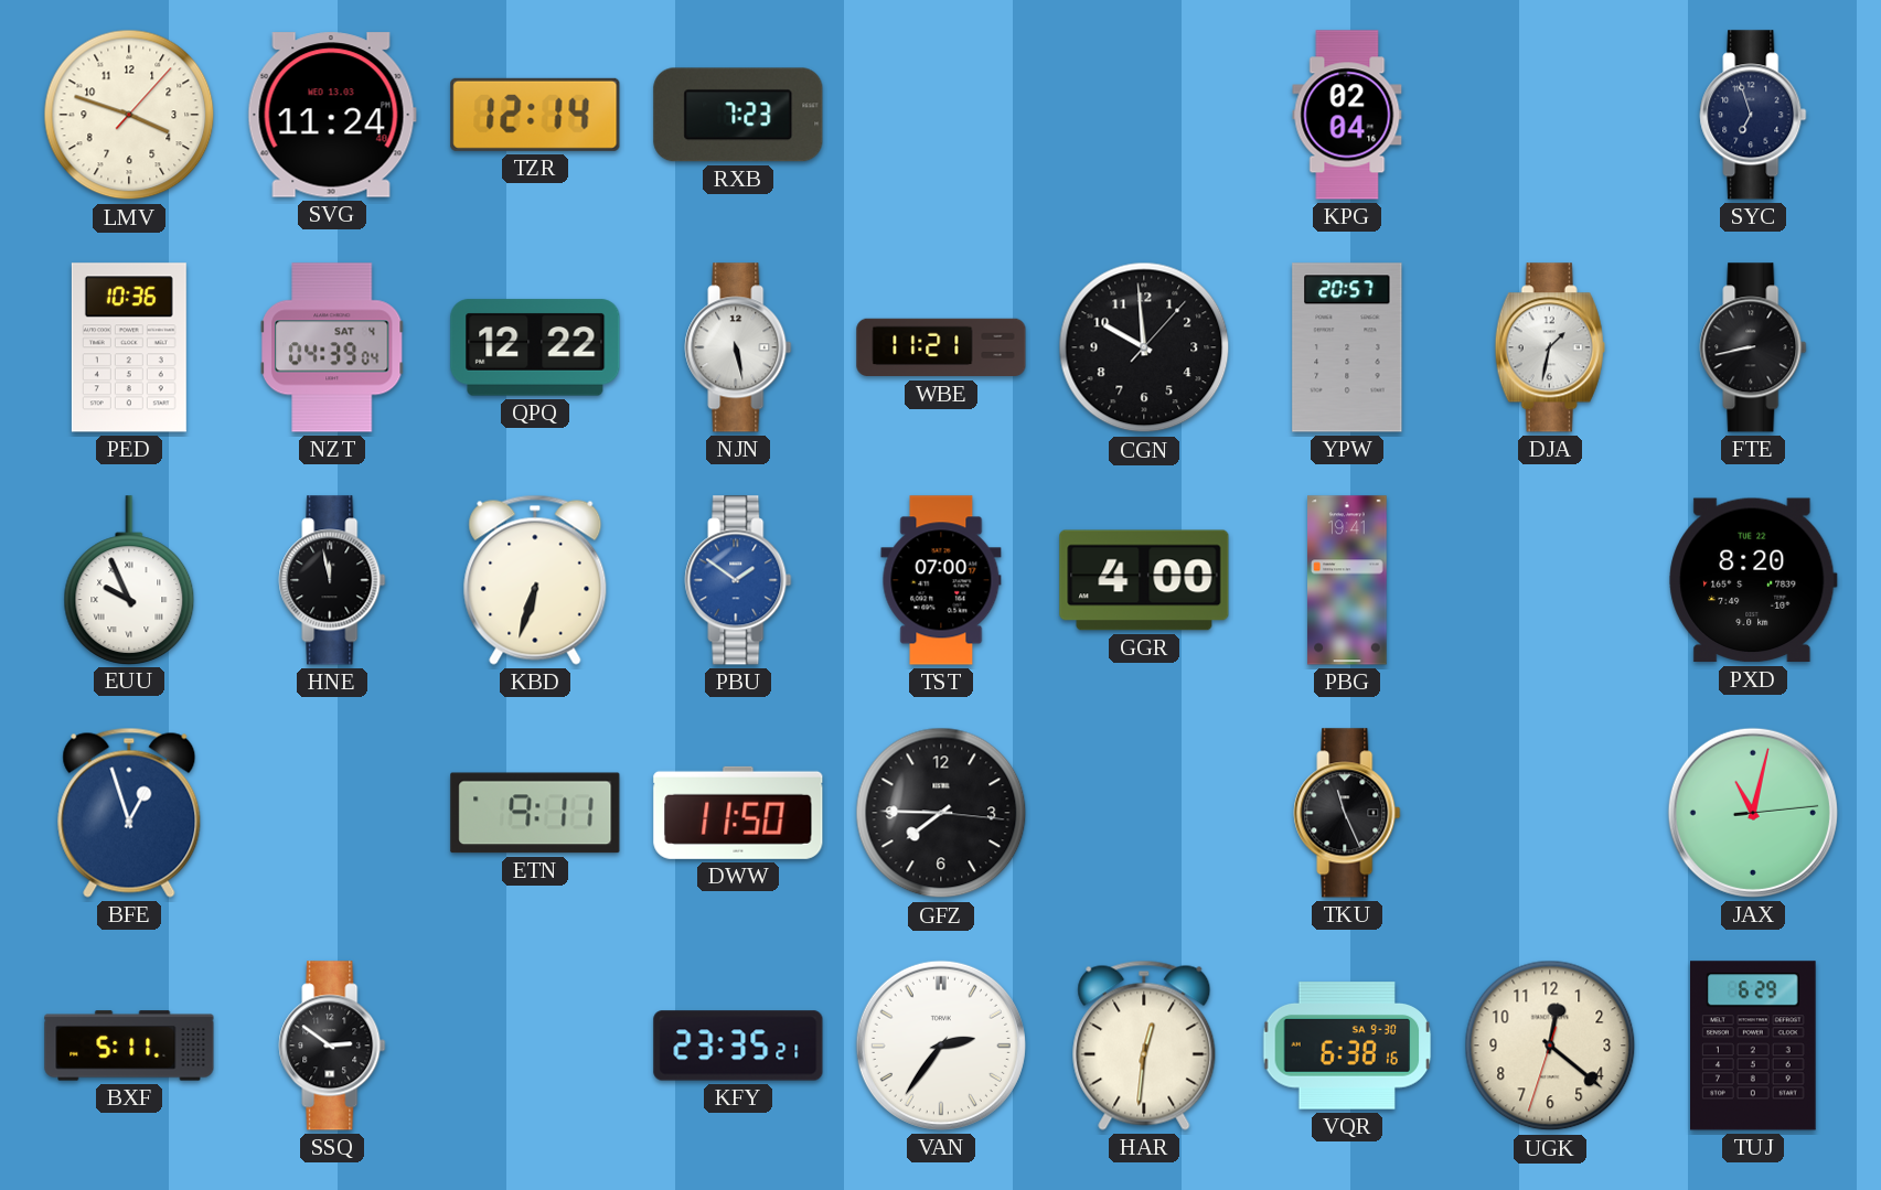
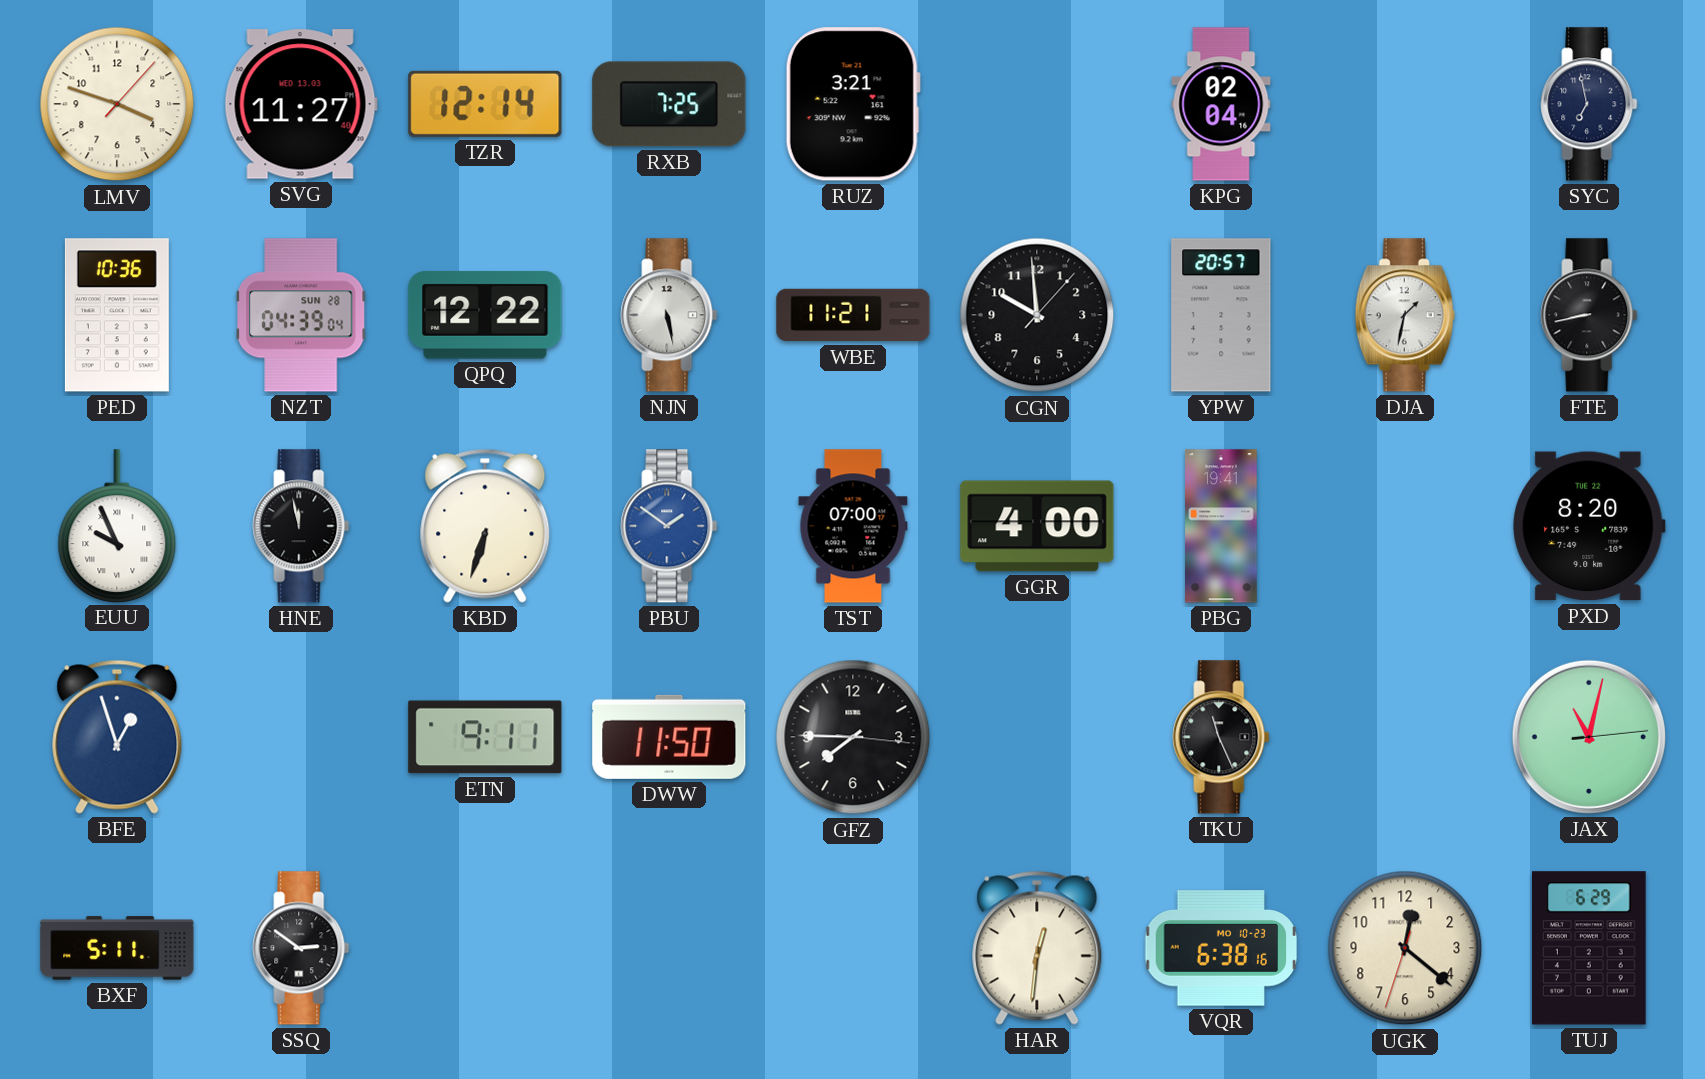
SVG: 11:24 -> 11:27
RXB: 7:23 -> 7:25
RUZ: none -> 3:21
SYC: 6:57 -> 6:58
NZT date: SAT 4 -> SUN 28
KFY: 23:35 -> none
VAN: 2:36 -> none
VQR date: SA 9-30 -> MO 10-23
